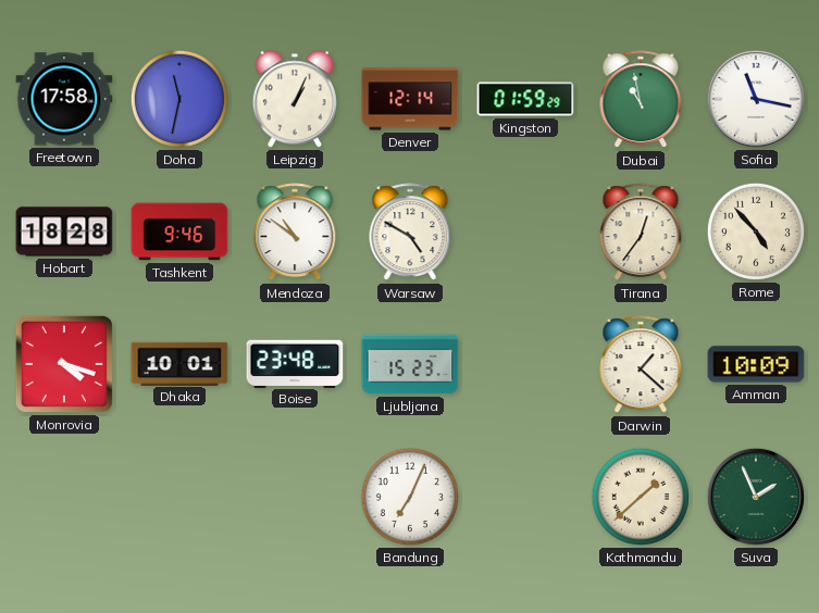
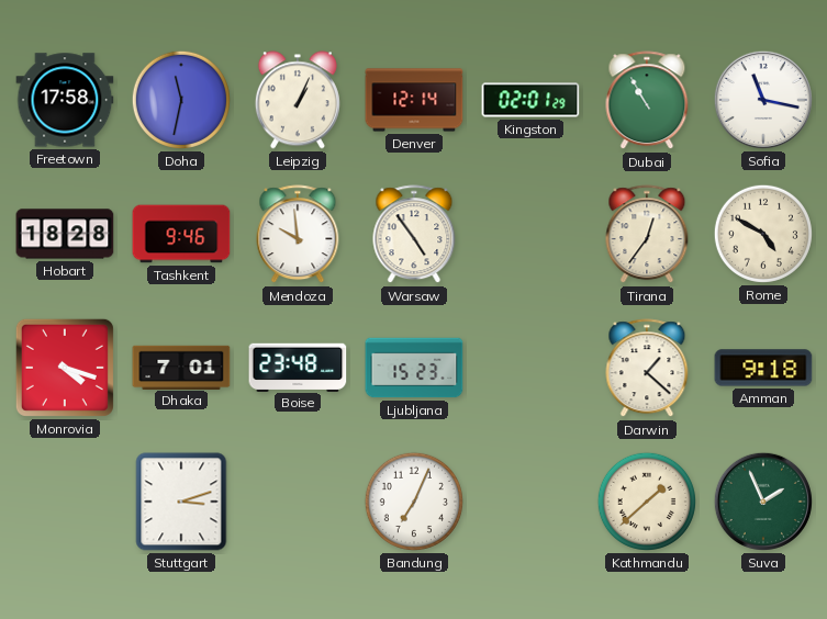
Kingston: 01:59 -> 02:01
Dubai: 10:58 -> 10:55
Mendoza: 10:51 -> 9:59
Warsaw: 4:50 -> 4:54
Rome: 4:53 -> 4:50
Dhaka: 10:01 -> 7:01
Amman: 10:09 -> 9:18
Stuttgart: none -> 3:12
